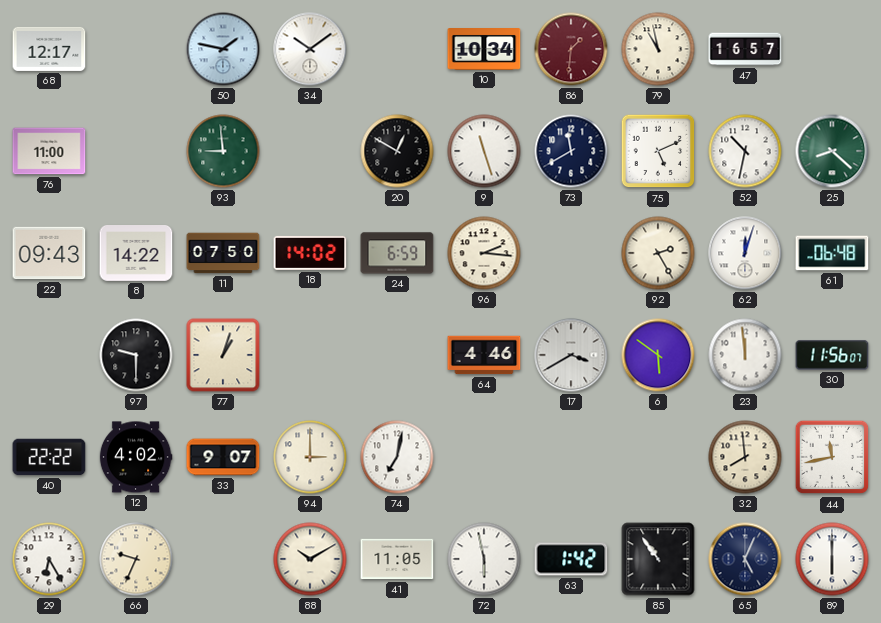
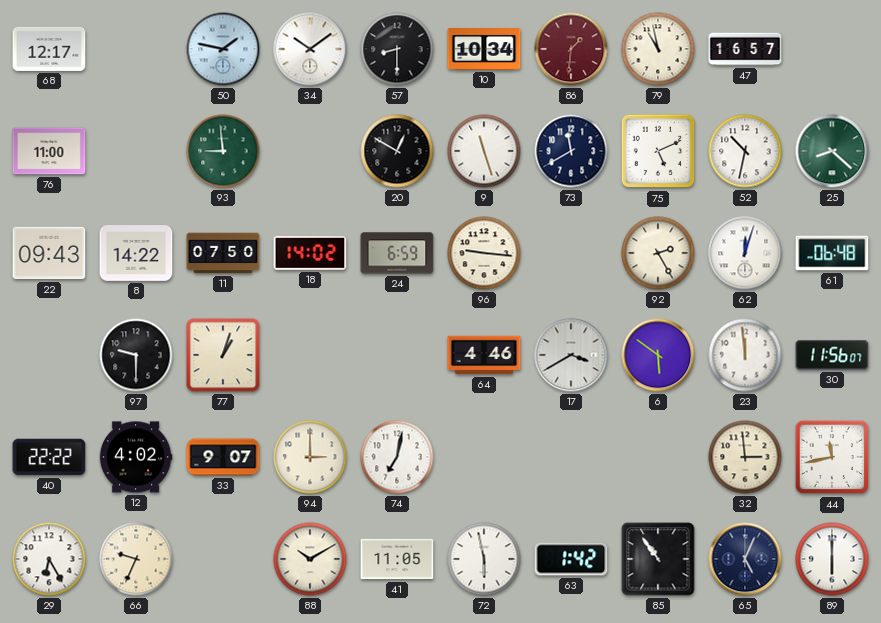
57: none -> 8:30
96: 2:16 -> 9:16
32: 7:59 -> 2:59
